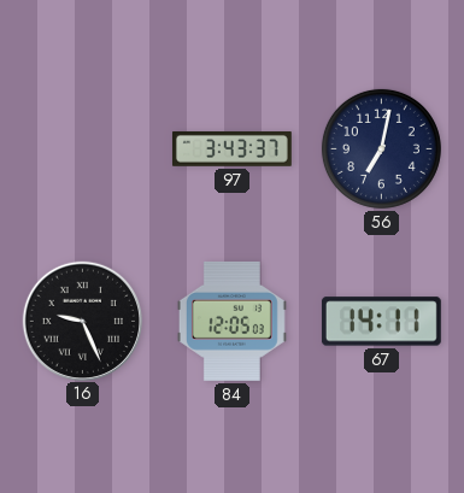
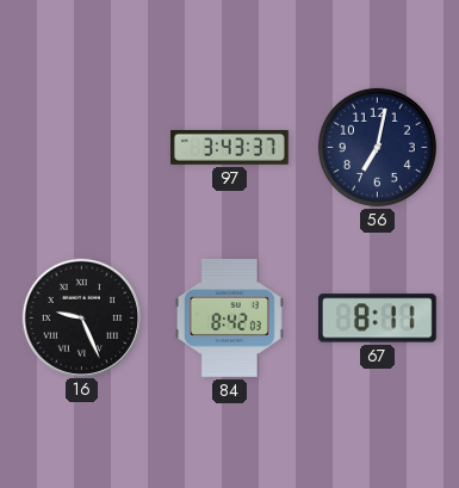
84: 12:05 -> 8:42
67: 14:11 -> 8:11
